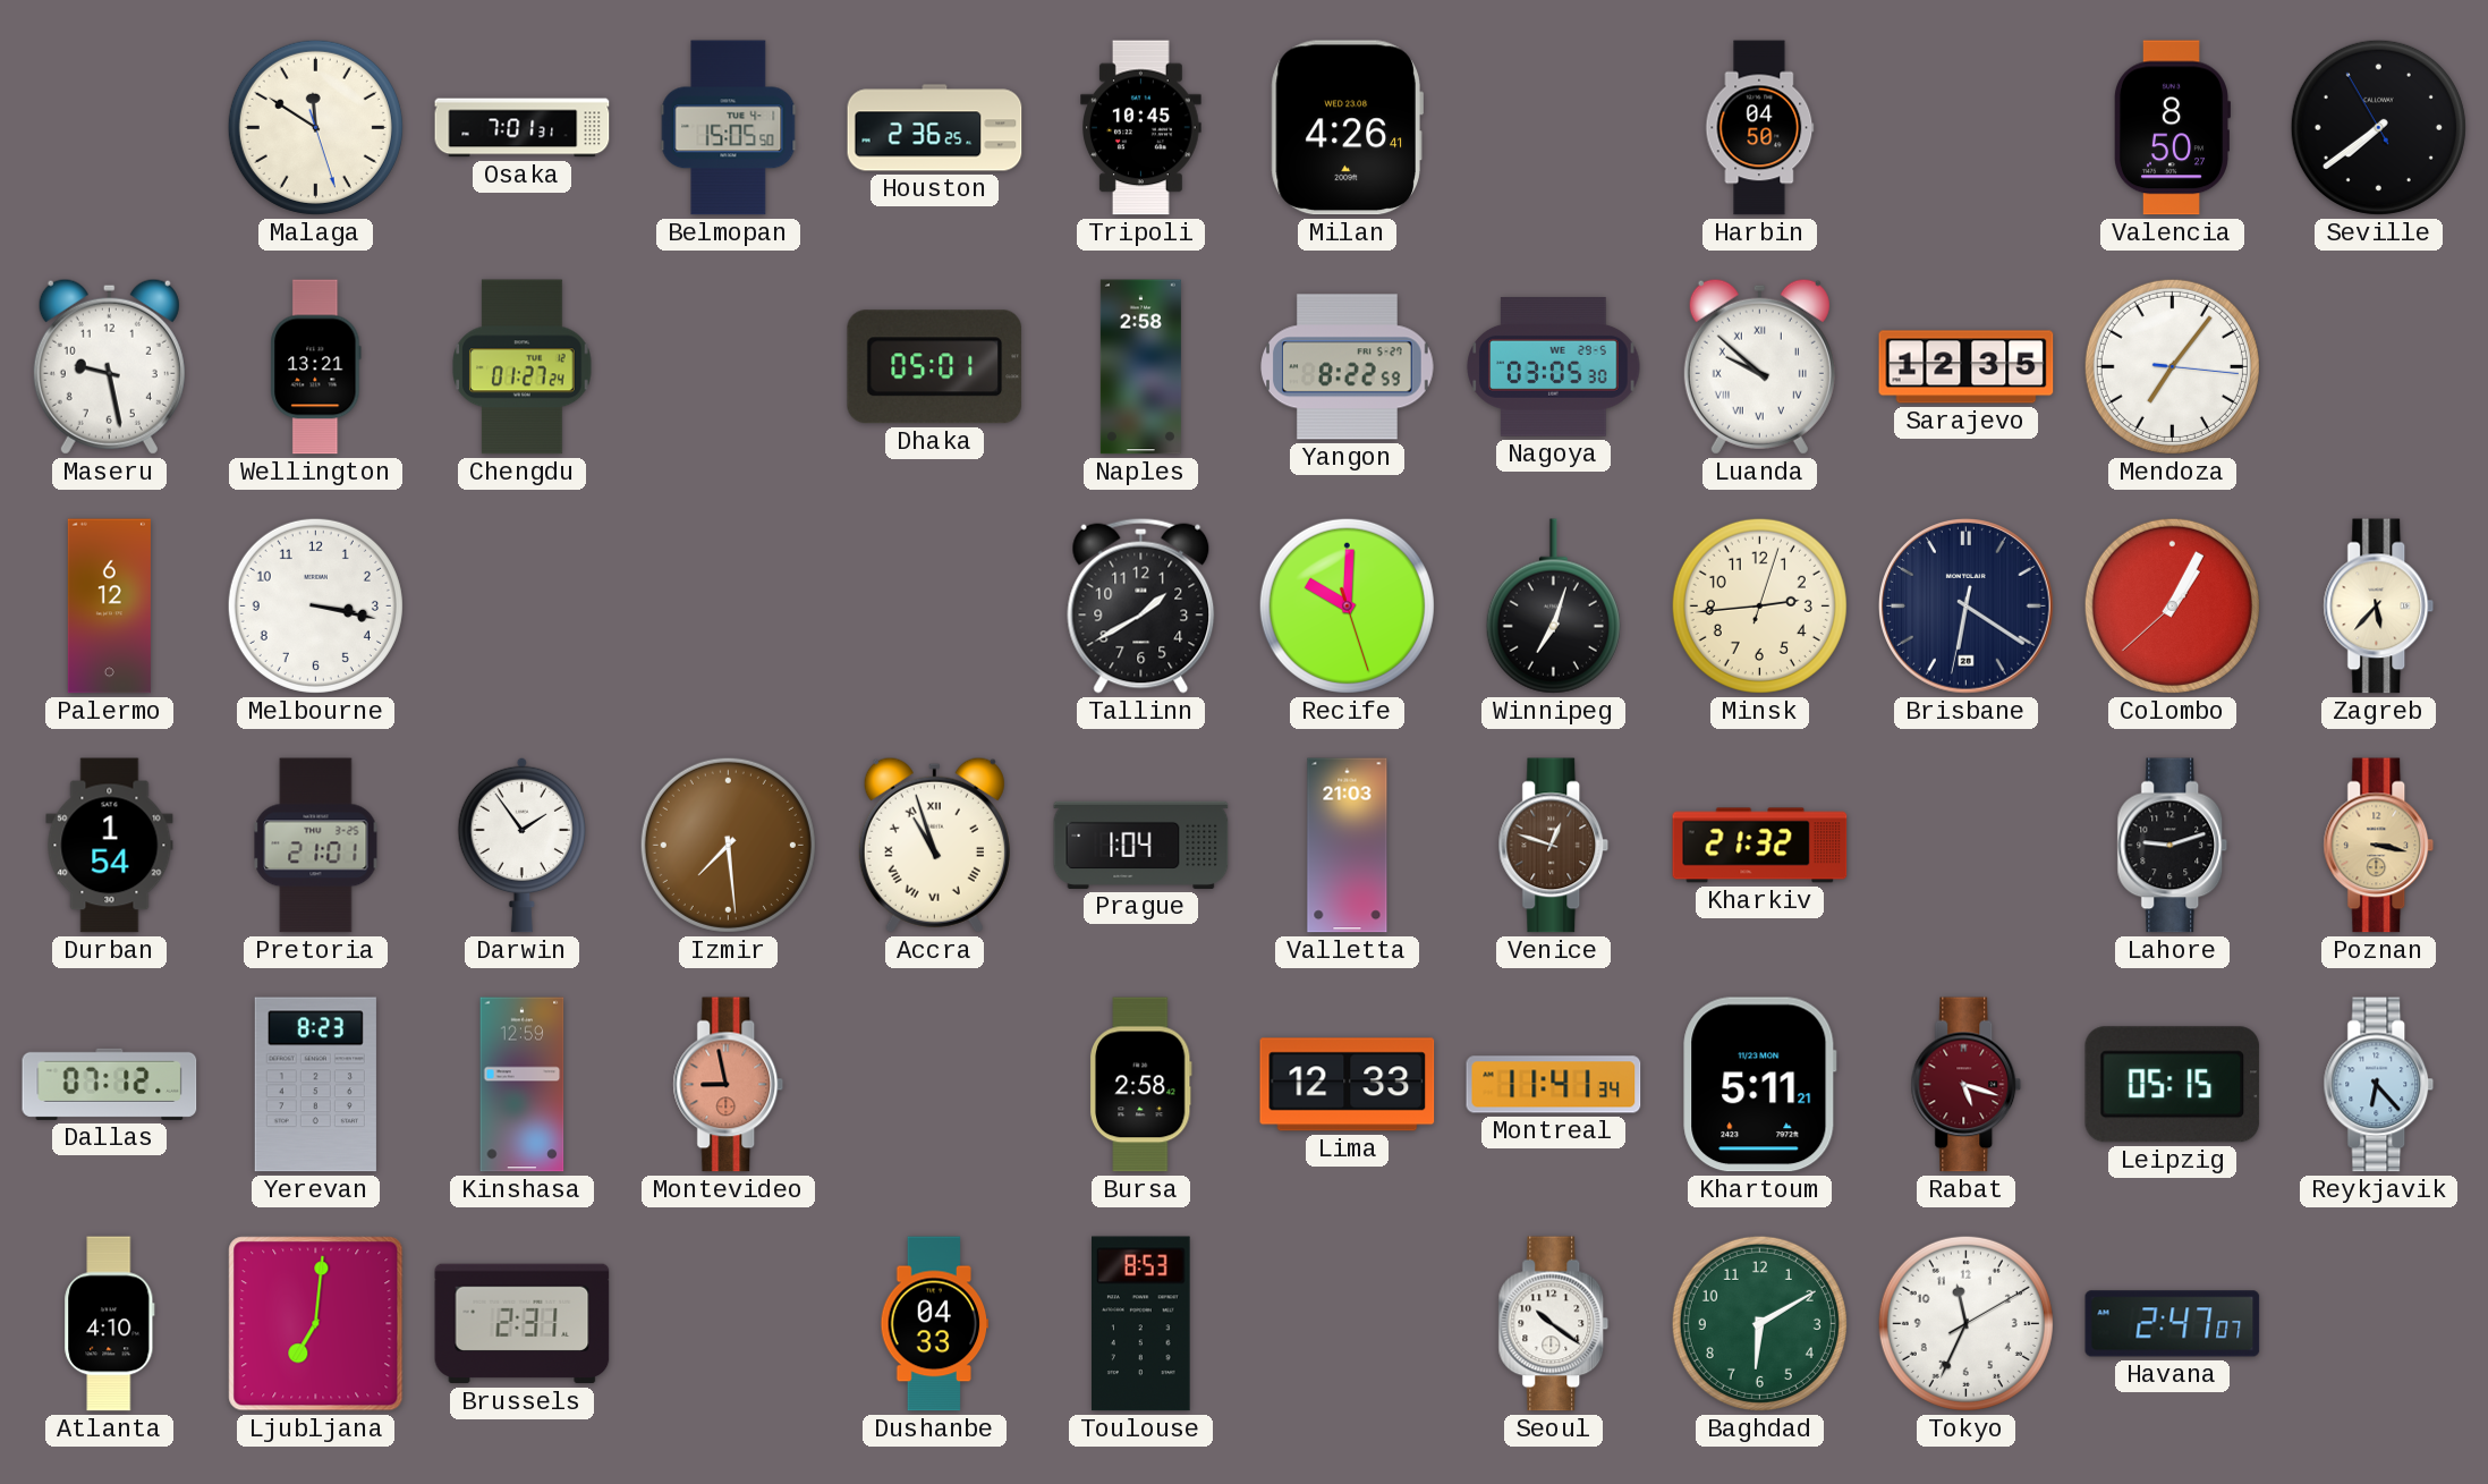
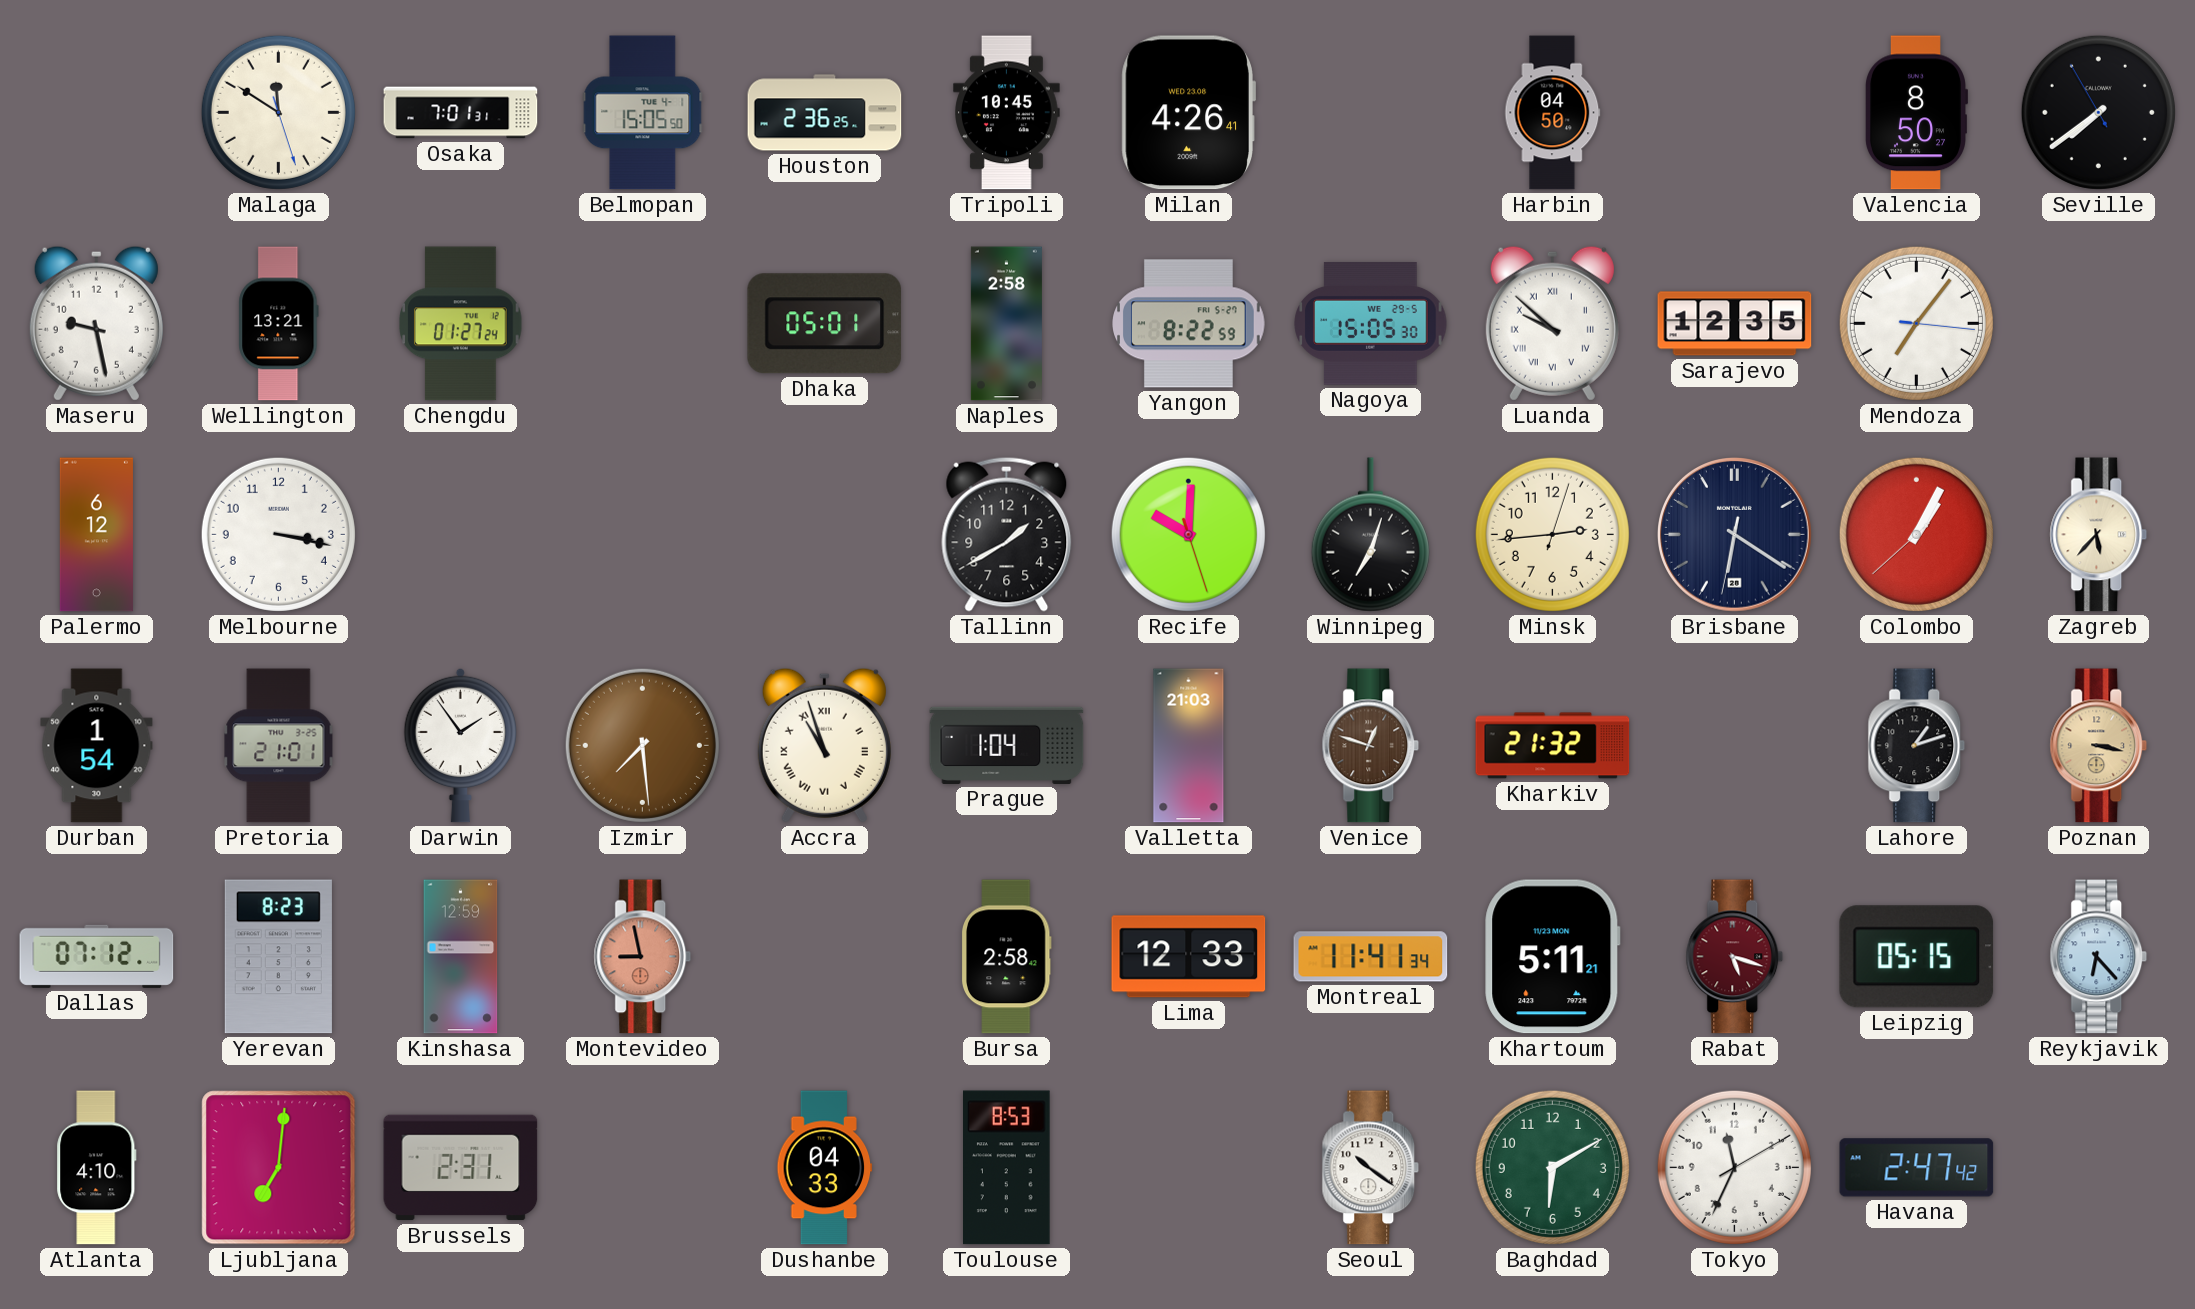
Nagoya: 03:05 -> 15:05
Lahore: 9:12 -> 1:12
Havana: 2:47:07 -> 2:47:42
